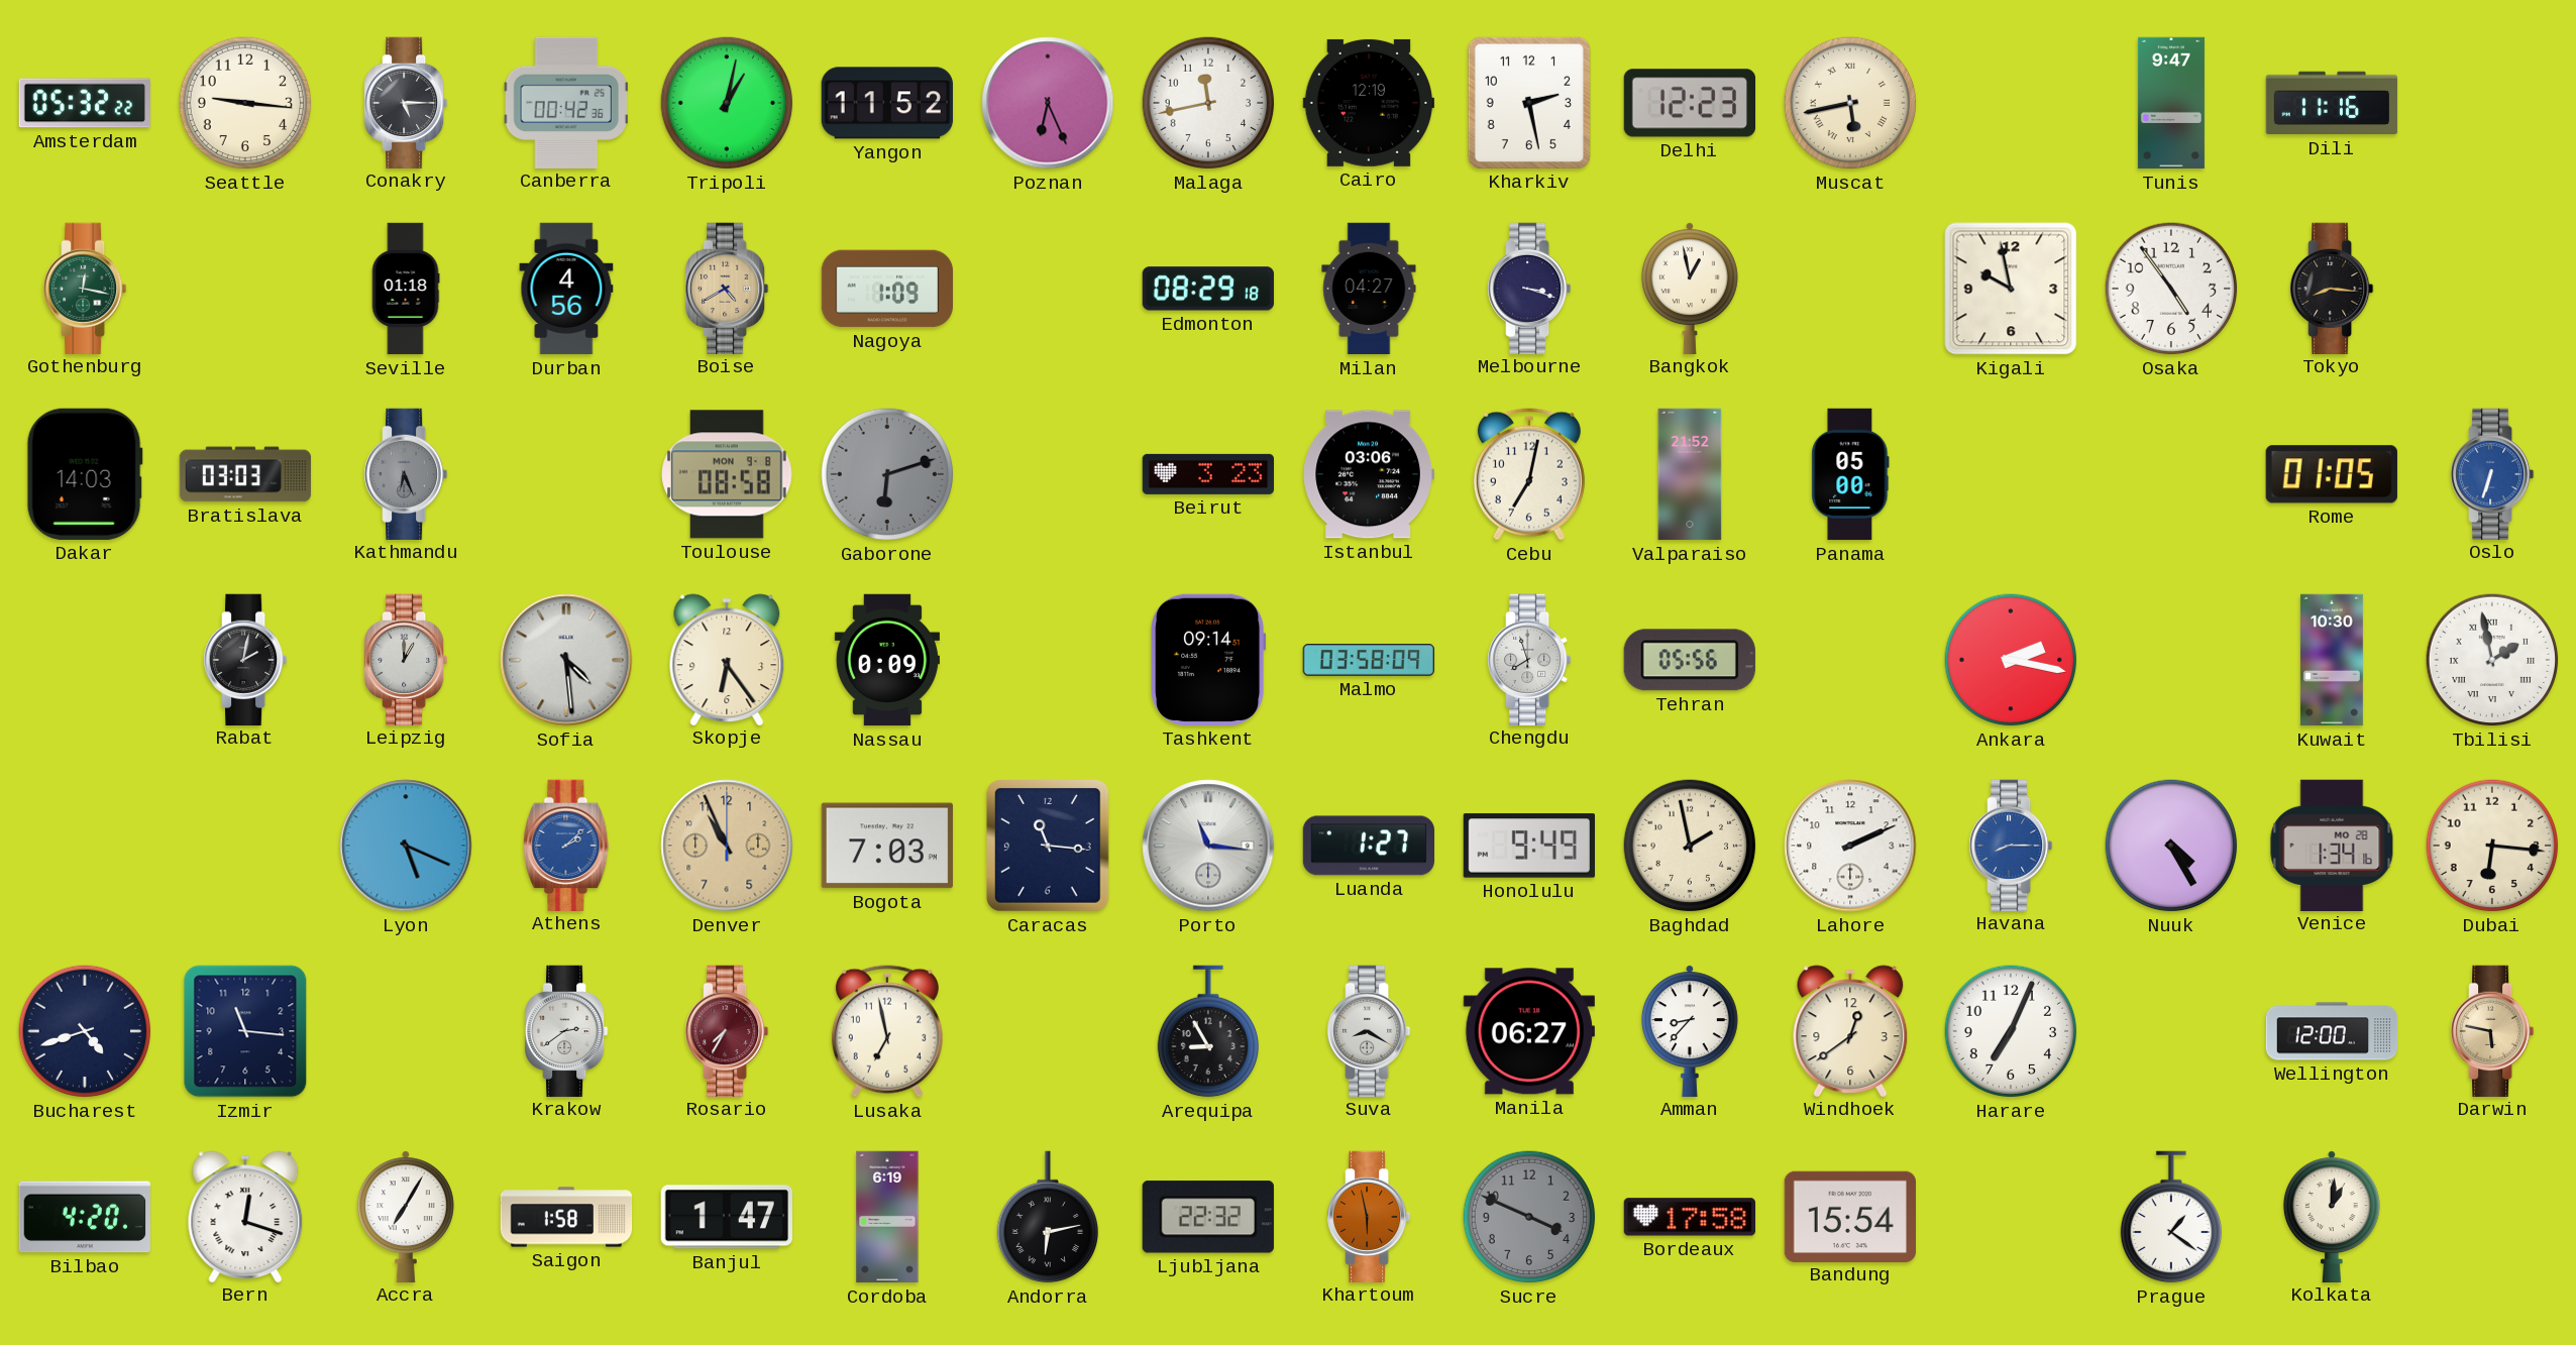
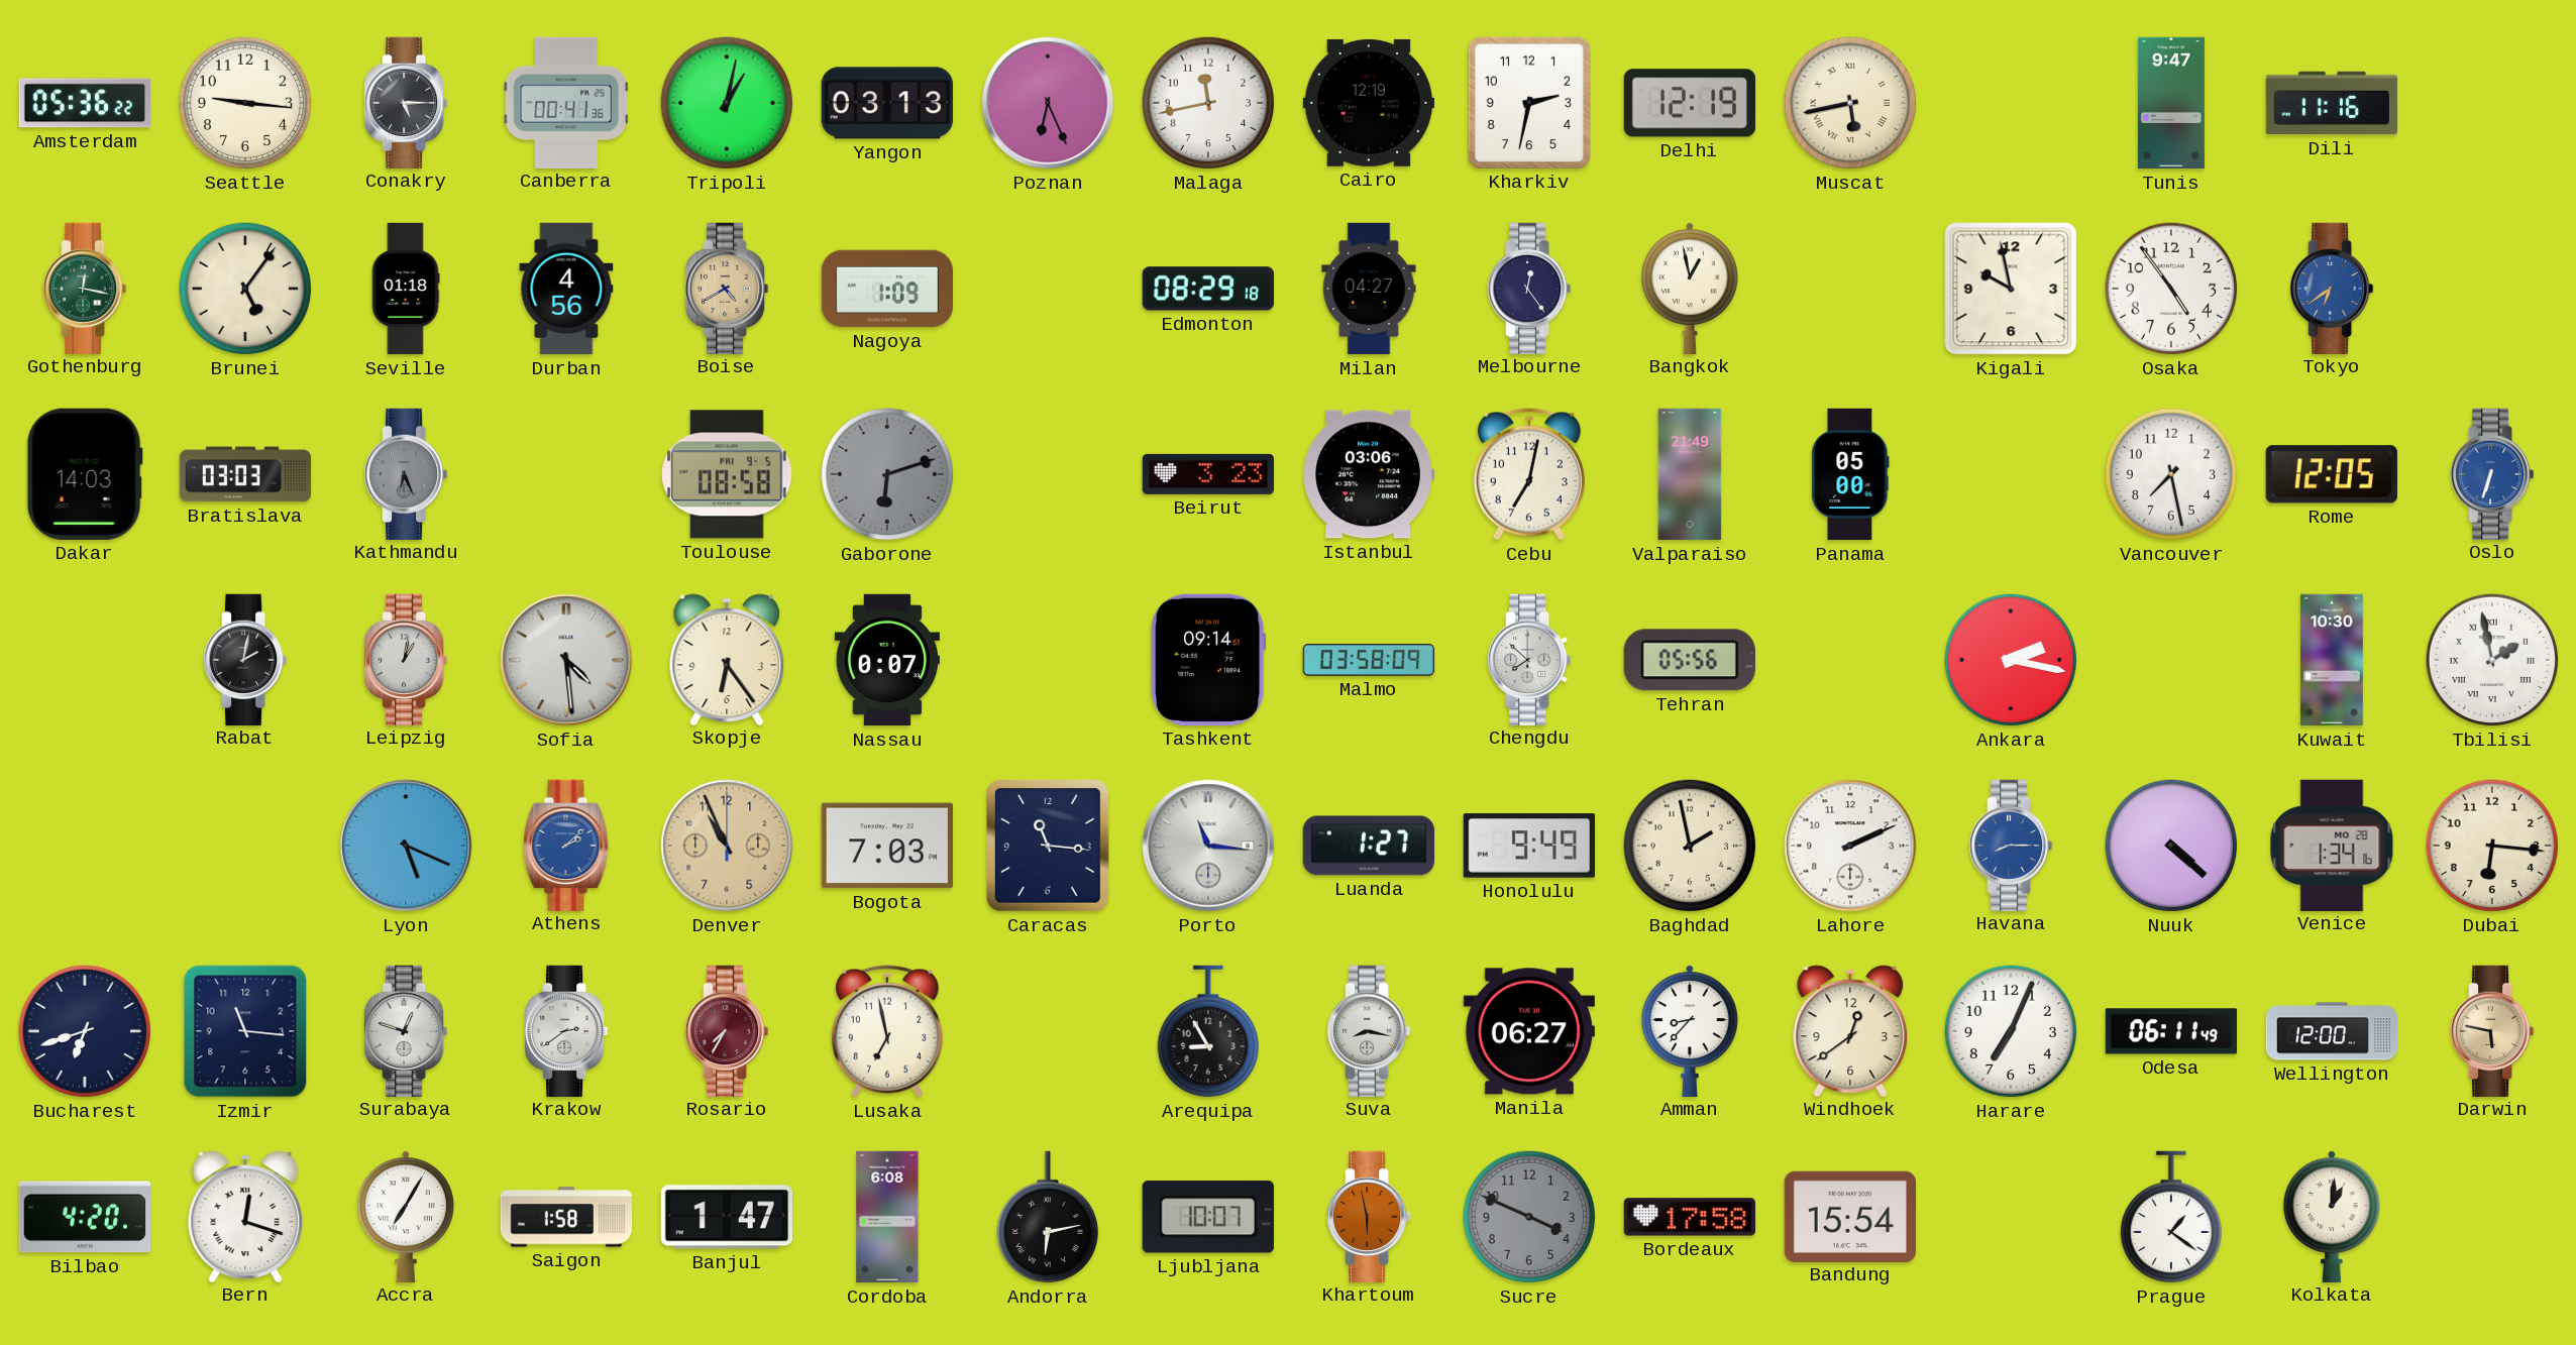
Amsterdam: 05:32 -> 05:36
Canberra: 00:42 -> 00:41
Yangon: 11:52 -> 03:13
Kharkiv: 2:28 -> 2:32
Delhi: 12:23 -> 12:19
Brunei: none -> 5:06
Melbourne: 3:18 -> 12:24
Tokyo: 8:16 -> 6:39
Tokyo dial: black -> blue
Toulouse date: MON 9-8 -> FRI 9-5
Valparaiso: 21:52 -> 21:49
Vancouver: none -> 7:28
Rome: 01:05 -> 12:05
Leipzig: 1:00 -> 1:02
Nassau: 0:09 -> 0:07
Chengdu: 7:57 -> 7:52
Nuuk: 4:25 -> 4:22
Bucharest: 4:42 -> 6:42
Surabaya: none -> 12:48
Suva: 8:20 -> 8:17
Odesa: none -> 06:11
Cordoba: 6:19 -> 6:08
Ljubljana: 22:32 -> 10:07
